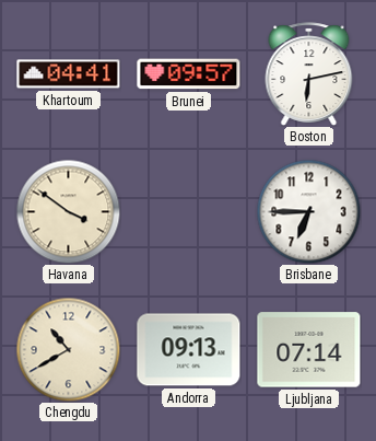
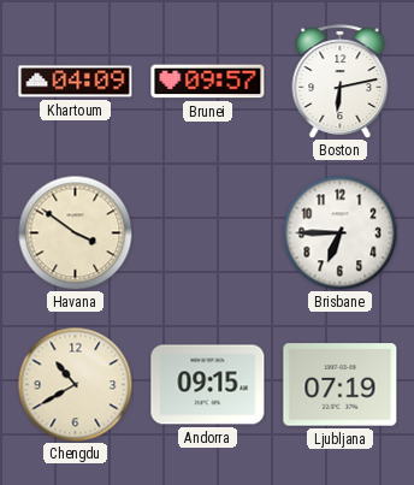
Khartoum: 04:41 -> 04:09
Andorra: 09:13 -> 09:15
Ljubljana: 07:14 -> 07:19
